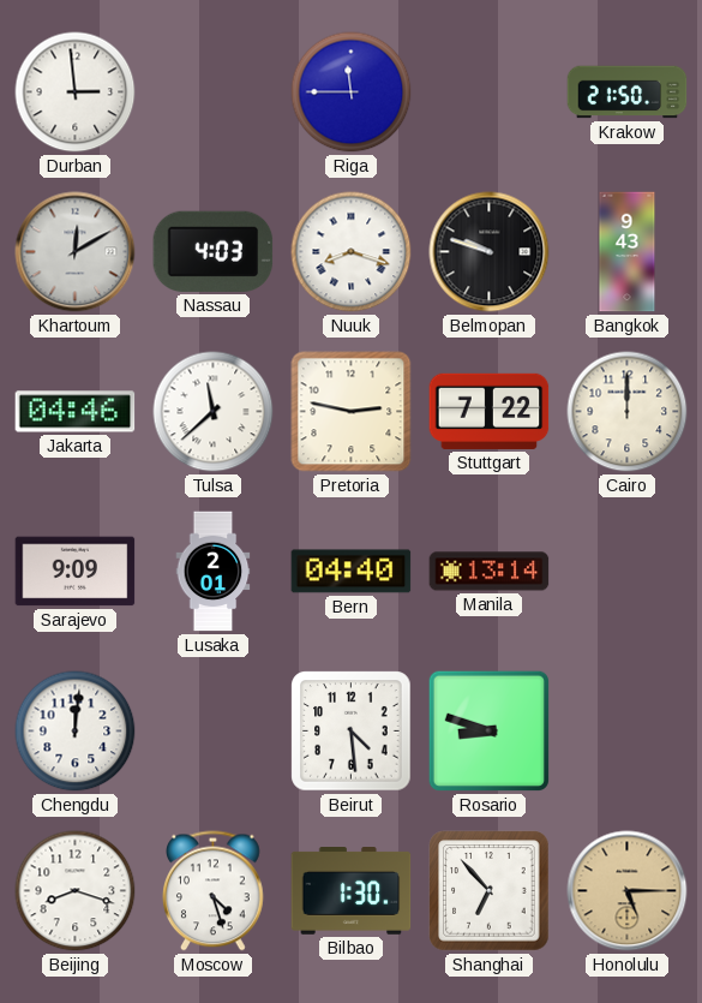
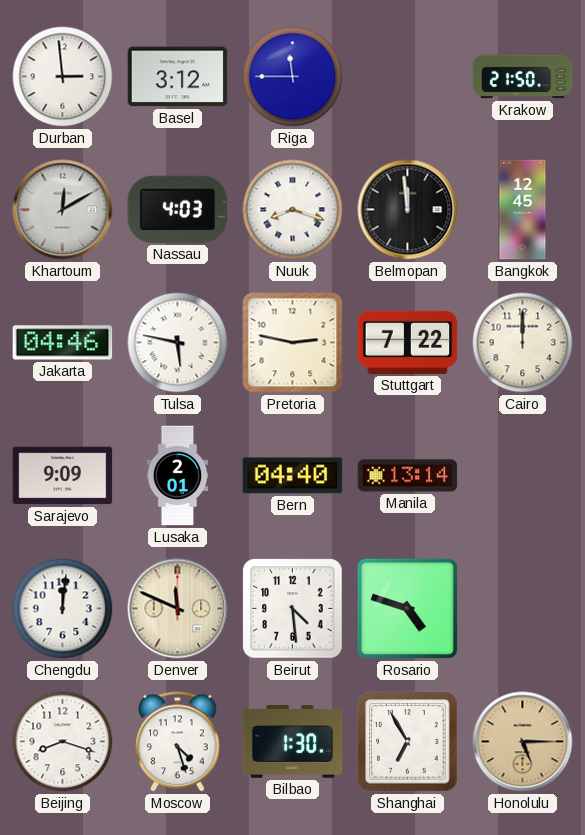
Basel: none -> 3:12
Belmopan: 9:48 -> 11:59
Bangkok: 9:43 -> 12:45
Tulsa: 11:38 -> 5:47
Denver: none -> 11:49
Rosario: 8:48 -> 4:48
Shanghai: 6:53 -> 6:55
